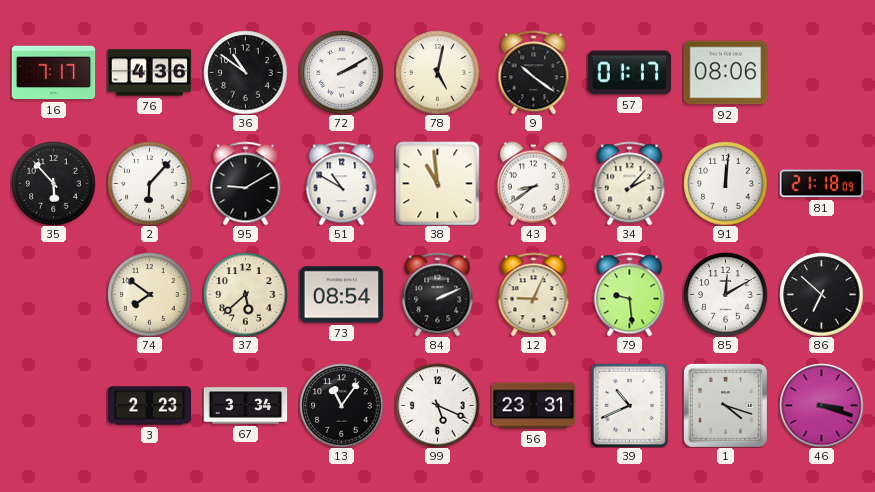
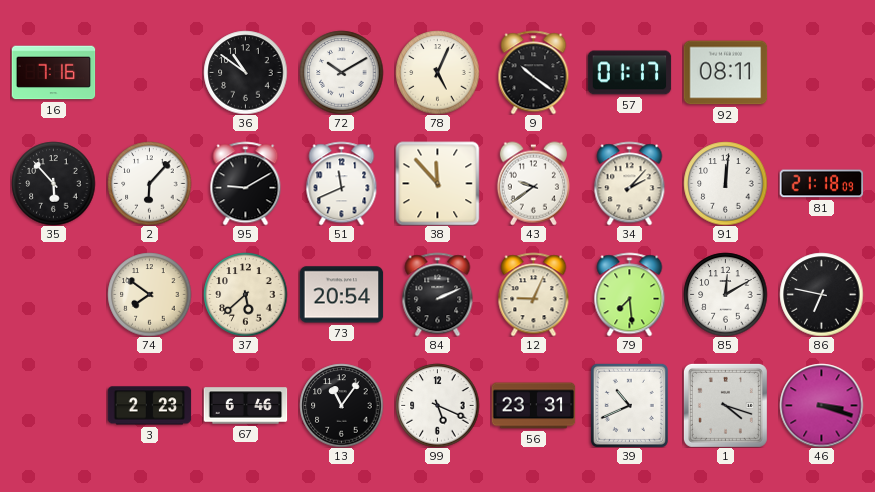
16: 7:17 -> 7:16
76: 4:36 -> none
72: 2:10 -> 10:10
78: 5:02 -> 5:04
92: 08:06 -> 08:11
51: 10:50 -> 11:41
38: 10:59 -> 11:53
43: 8:39 -> 9:39
73: 08:54 -> 20:54
79: 9:29 -> 7:29
86: 6:52 -> 6:47
67: 3:34 -> 6:46
